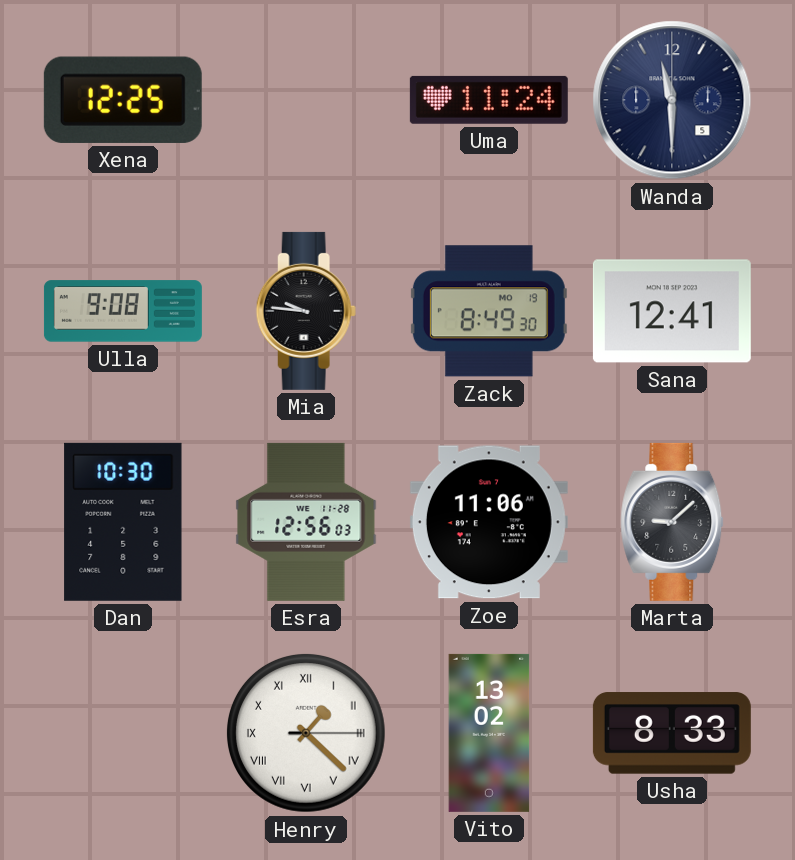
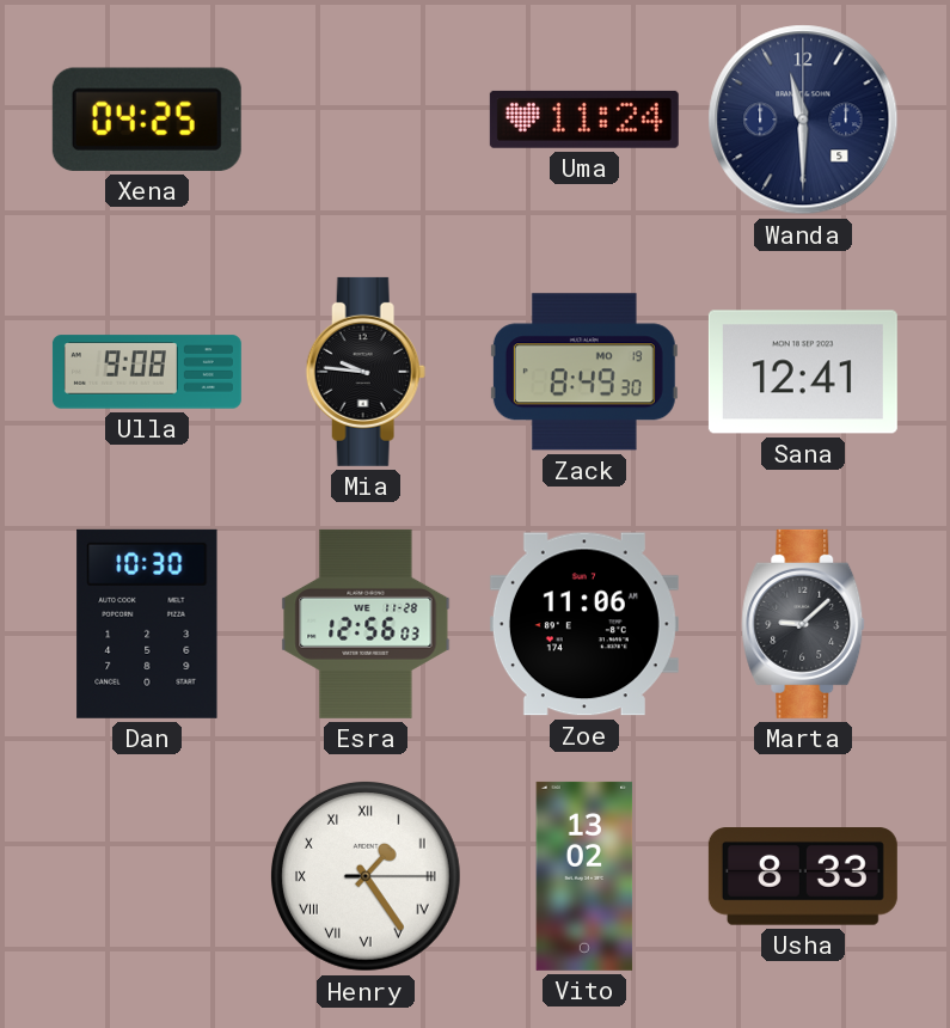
Xena: 12:25 -> 04:25
Henry: 1:22 -> 1:24
